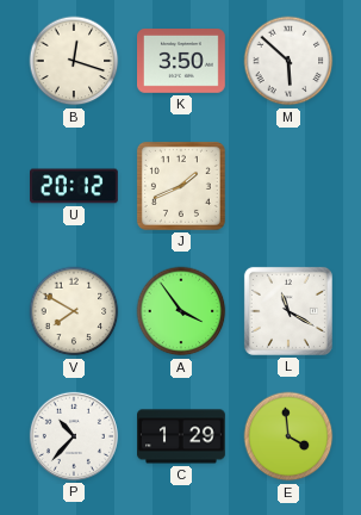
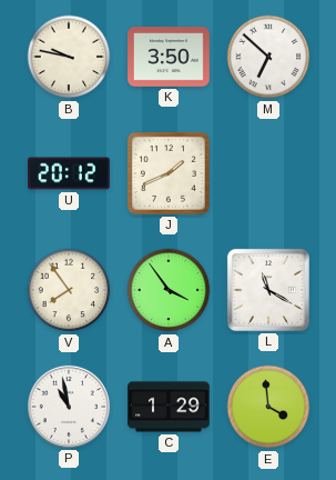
B: 12:18 -> 9:47
M: 5:52 -> 6:52
V: 7:50 -> 7:54
P: 10:37 -> 10:58
